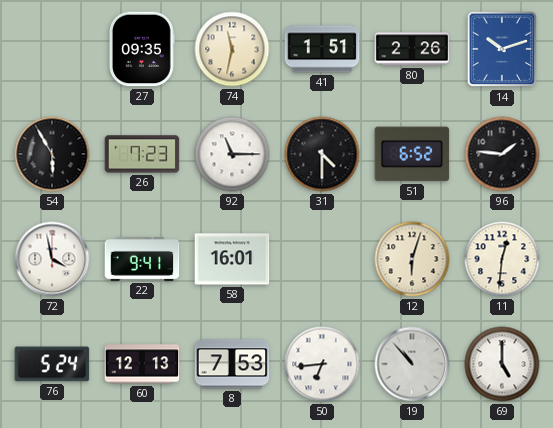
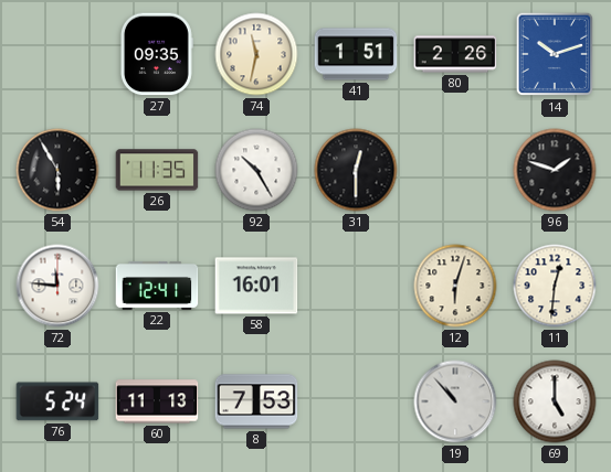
26: 7:23 -> 11:35
92: 11:15 -> 10:25
31: 4:30 -> 12:30
51: 6:52 -> none
96: 1:46 -> 1:48
72: 3:58 -> 11:46
22: 9:41 -> 12:41
60: 12:13 -> 11:13
50: 6:44 -> none
